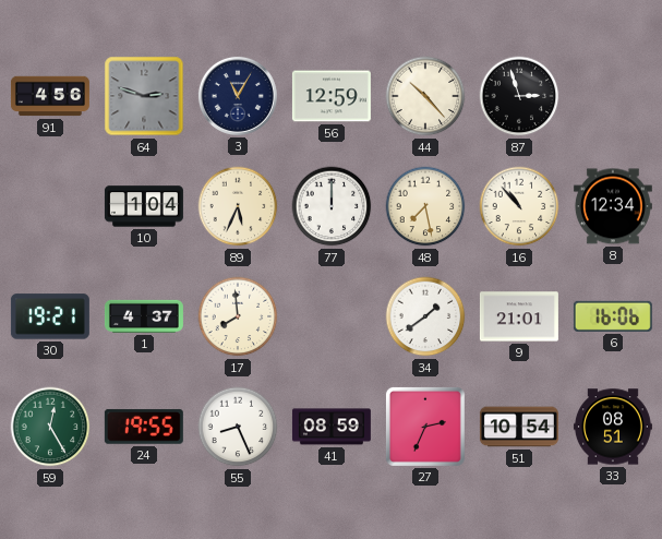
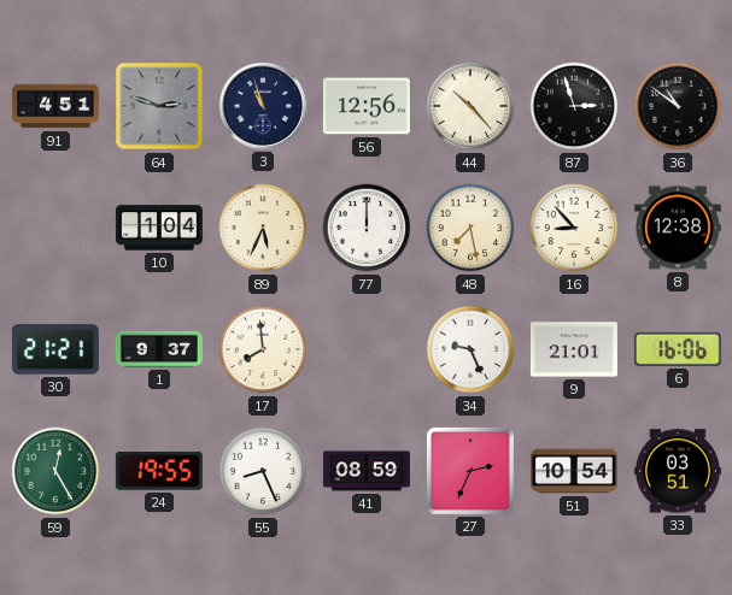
91: 4:56 -> 4:51
3: 11:05 -> 10:57
56: 12:59 -> 12:56
36: none -> 10:51
16: 10:53 -> 8:53
8: 12:34 -> 12:38
30: 19:21 -> 21:21
1: 4:37 -> 9:37
34: 1:39 -> 9:26
33: 08:51 -> 03:51
